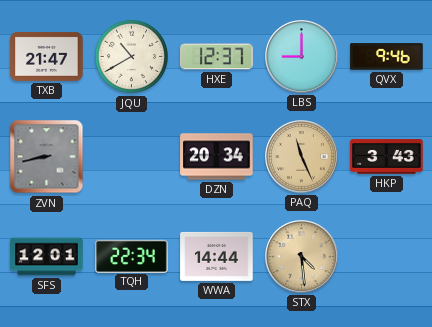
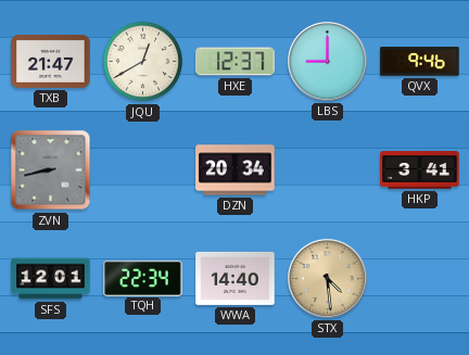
JQU: 10:40 -> 12:40
PAQ: 11:26 -> none
HKP: 3:43 -> 3:41
WWA: 14:44 -> 14:40
